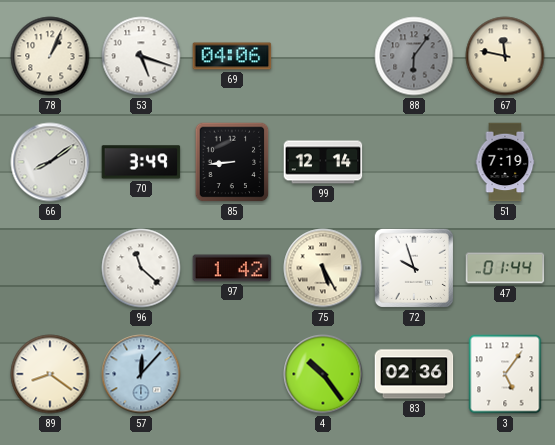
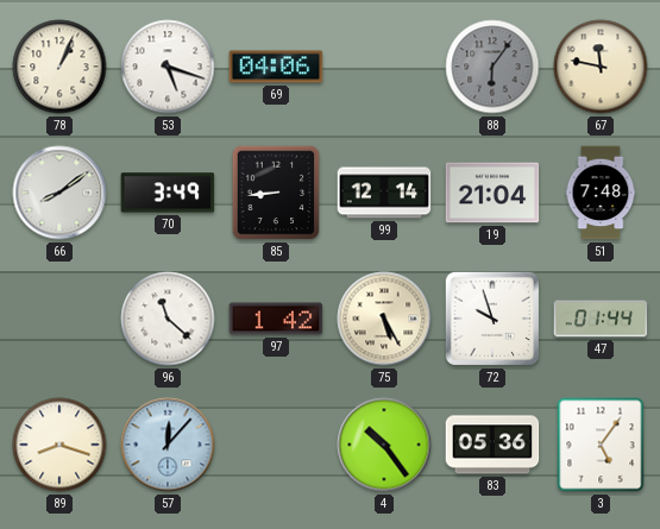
19: none -> 21:04
51: 7:19 -> 7:48
89: 8:21 -> 8:18
83: 02:36 -> 05:36
